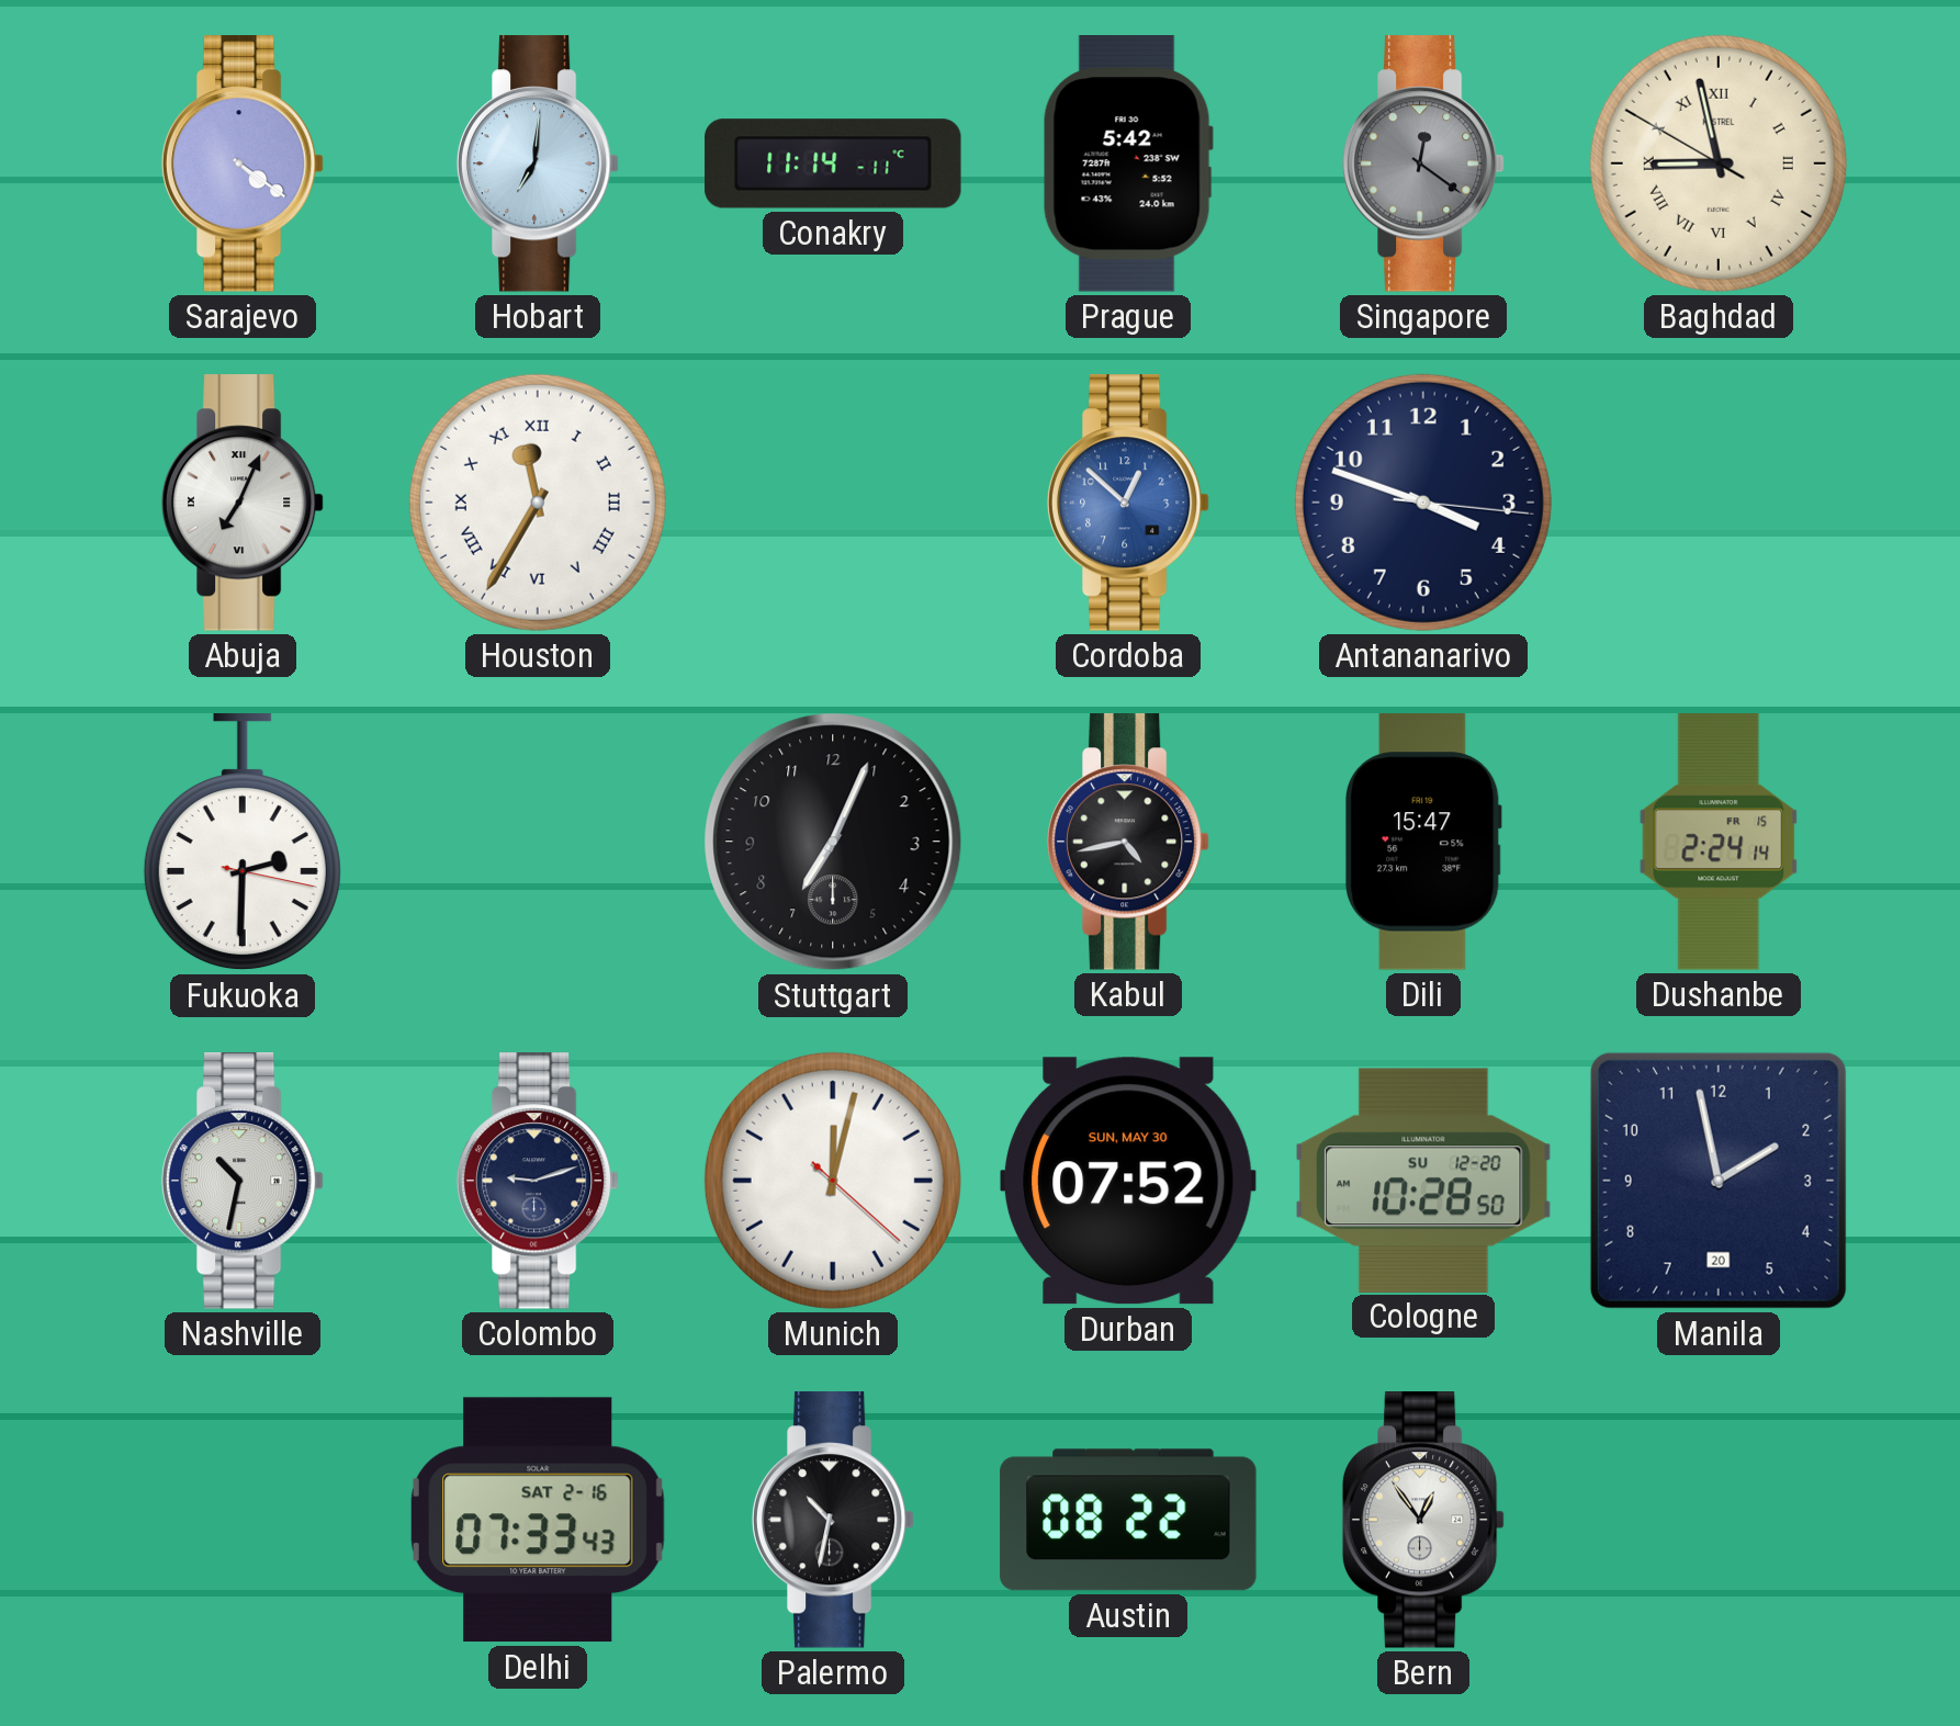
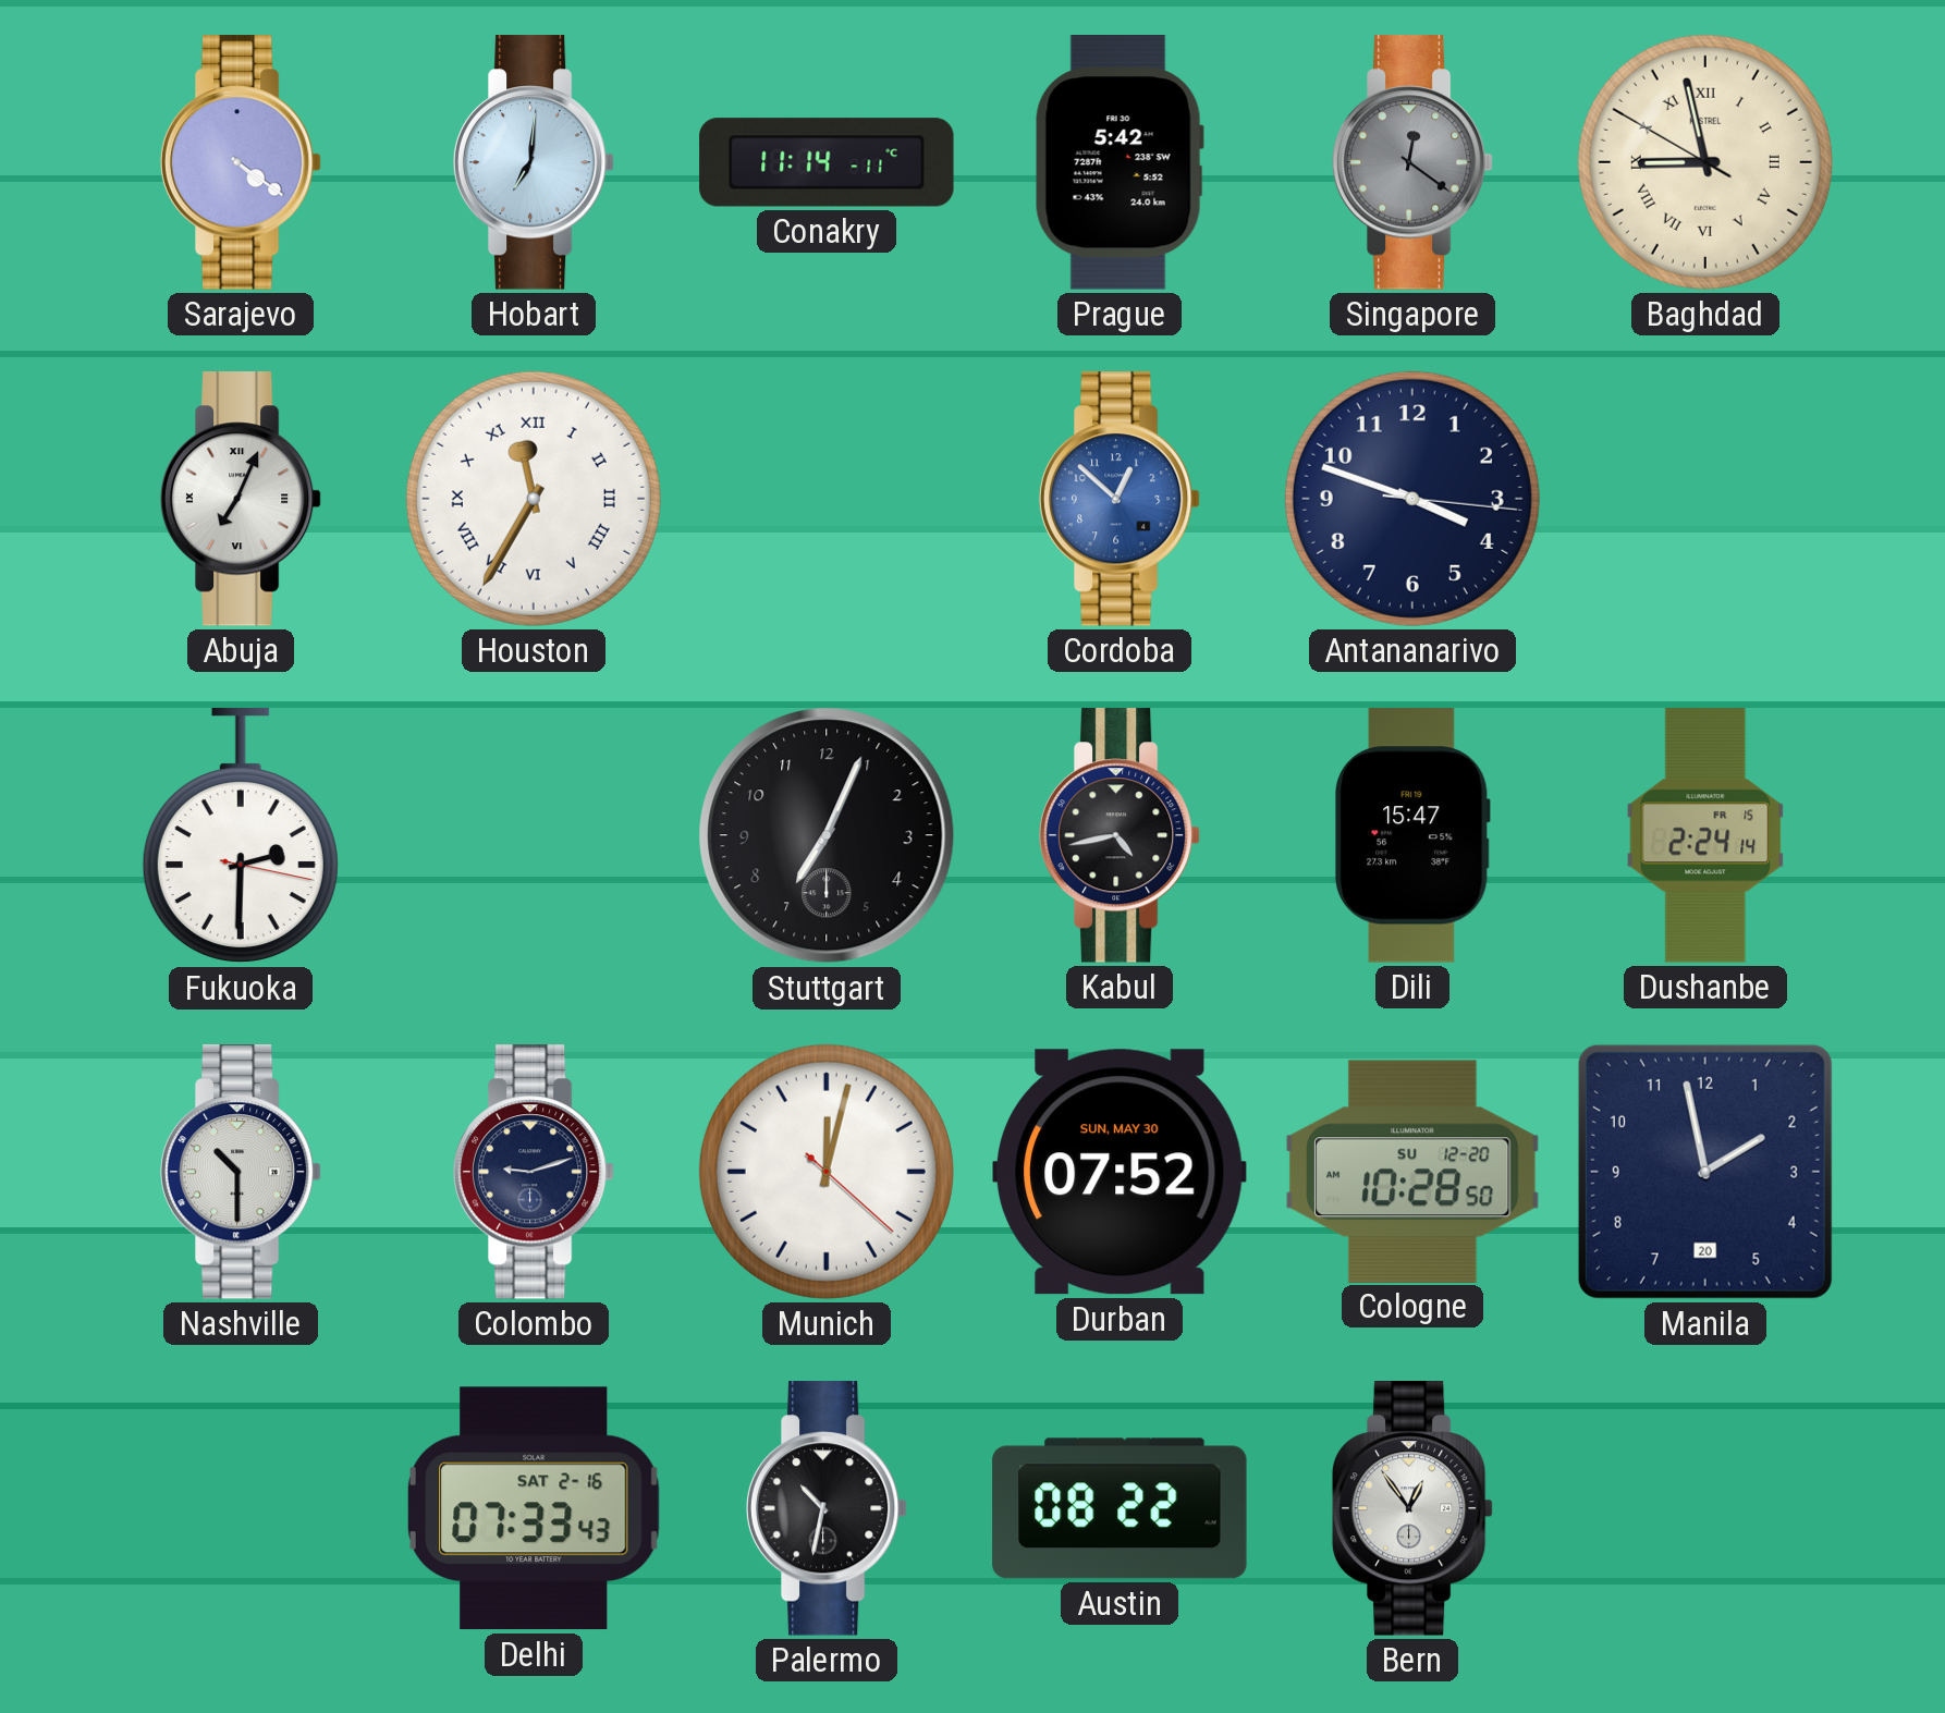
Nashville: 10:32 -> 10:30
